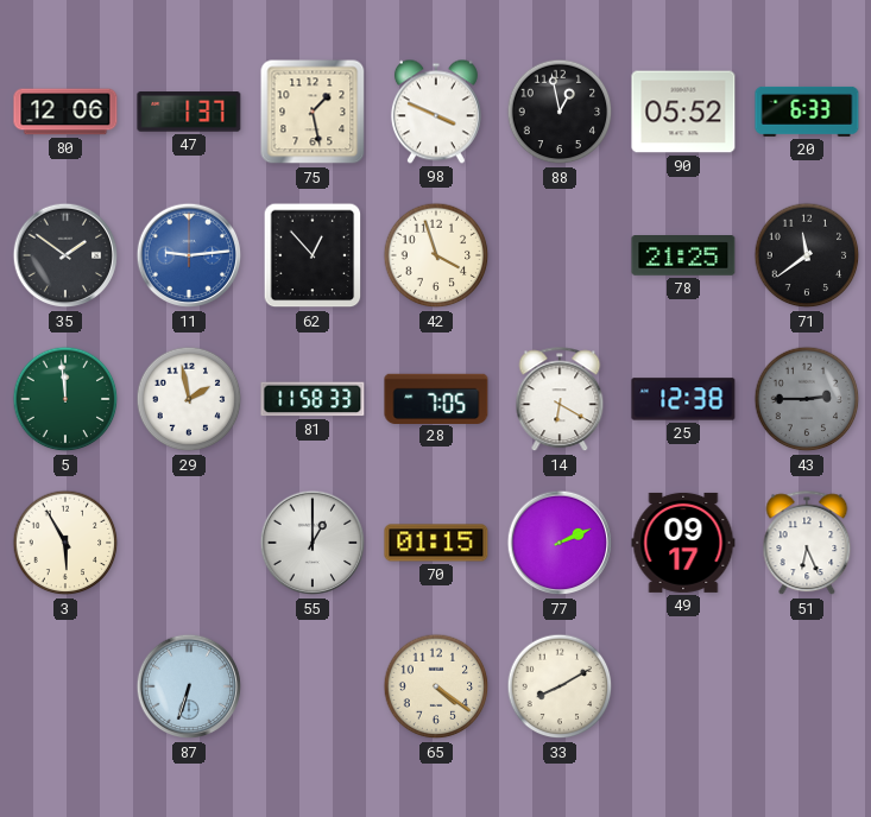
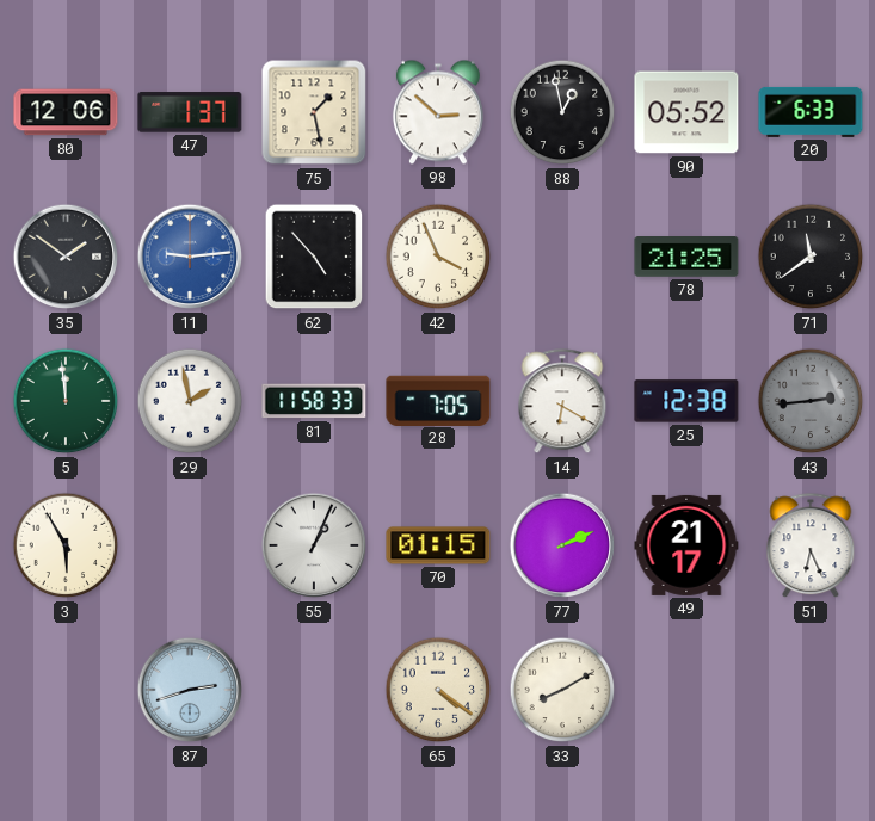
98: 3:49 -> 2:52
62: 12:53 -> 4:53
42: 3:57 -> 3:56
43: 2:45 -> 2:44
55: 1:00 -> 1:04
49: 09:17 -> 21:17
87: 6:33 -> 2:42
